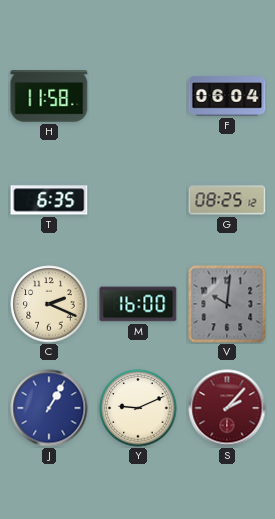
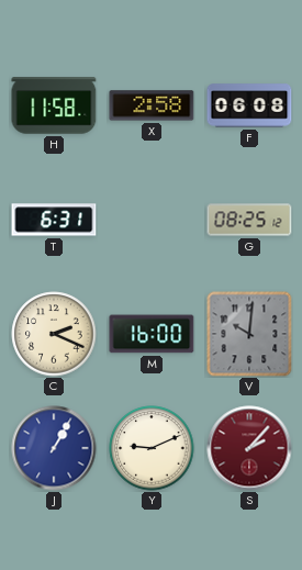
X: none -> 2:58
F: 06:04 -> 06:08
T: 6:35 -> 6:31
